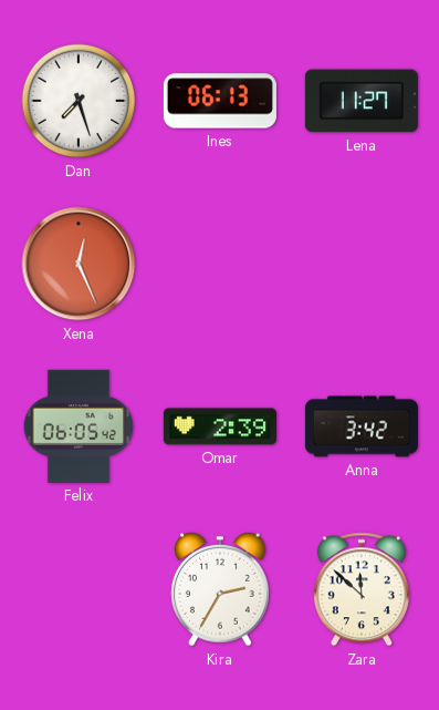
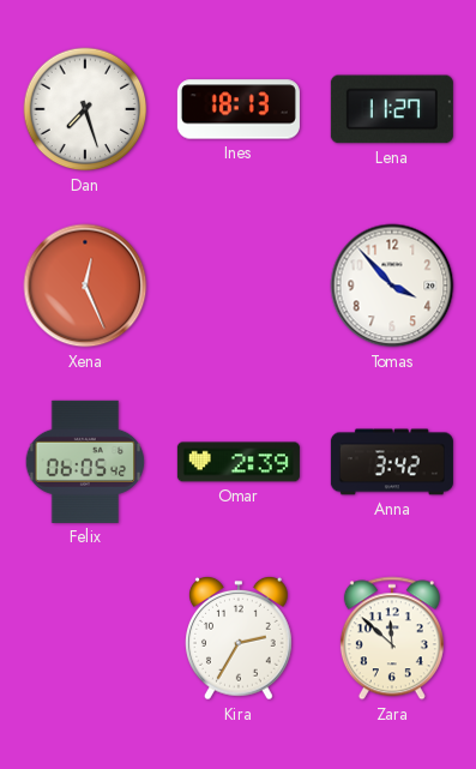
Ines: 06:13 -> 18:13
Tomas: none -> 3:53
